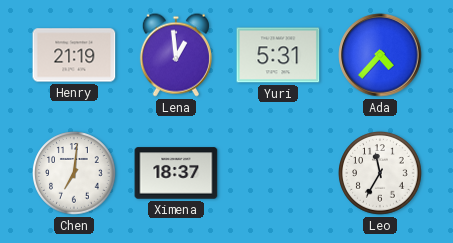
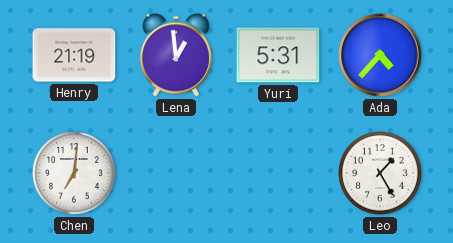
Ximena: 18:37 -> none
Leo: 11:35 -> 1:25
